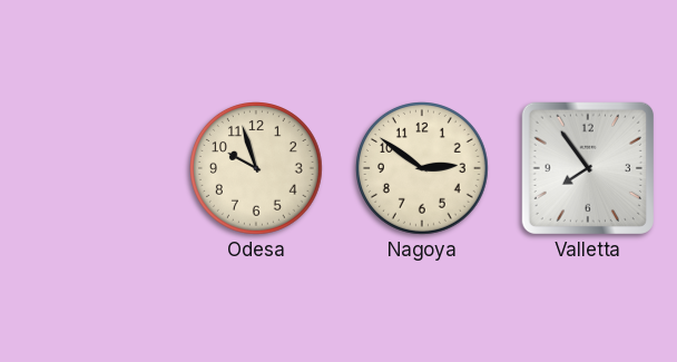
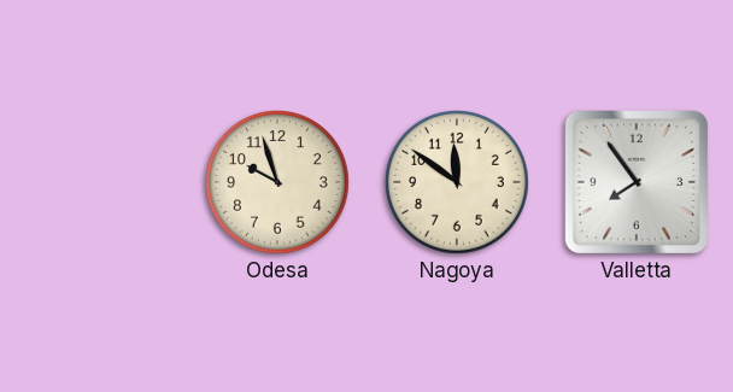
Nagoya: 2:51 -> 11:51
